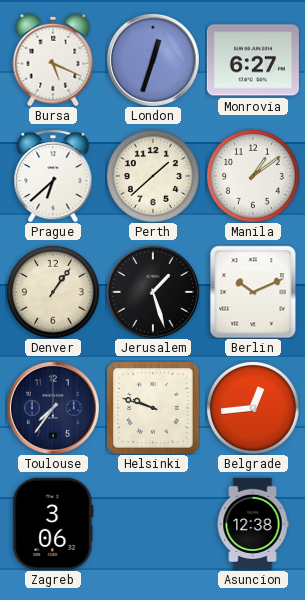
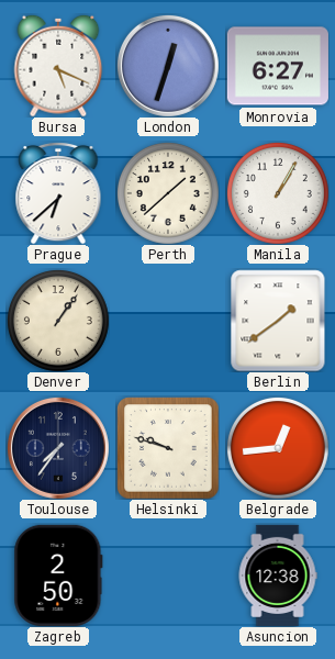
Manila: 1:09 -> 1:05
Jerusalem: 1:27 -> none
Berlin: 10:11 -> 1:39
Zagreb: 3:06 -> 2:50
